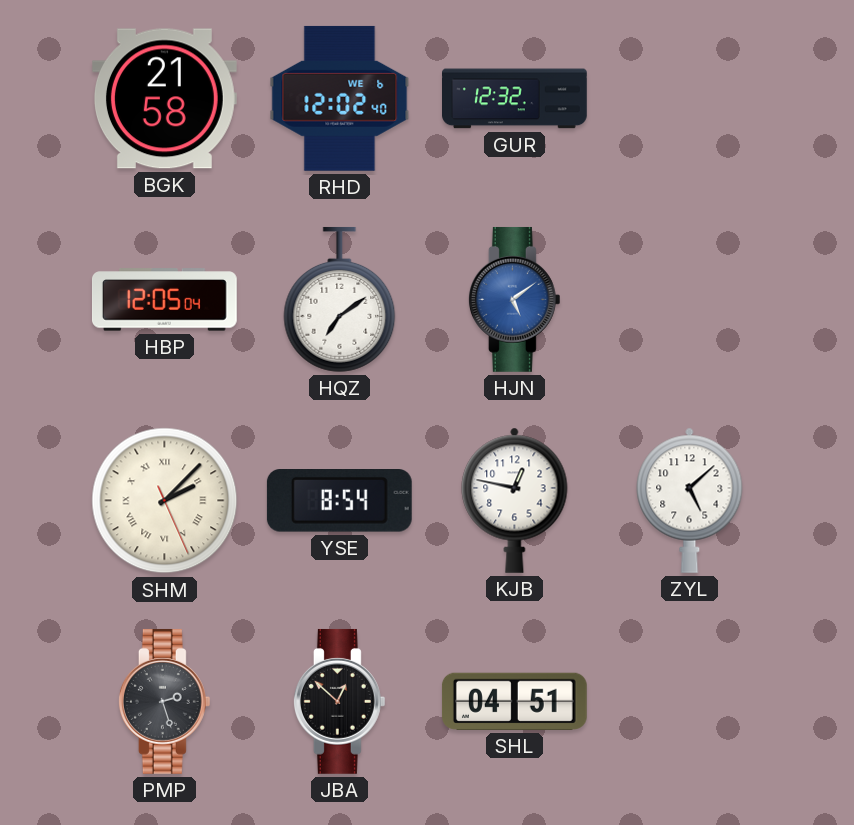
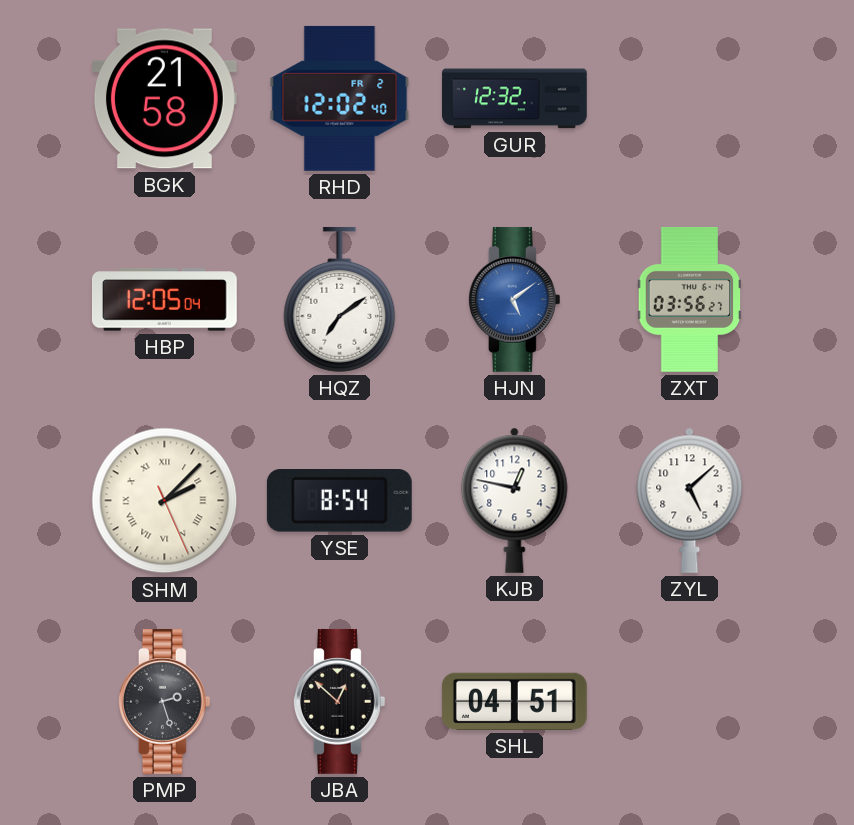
RHD date: WE 6 -> FR 2
ZXT: none -> 03:56
